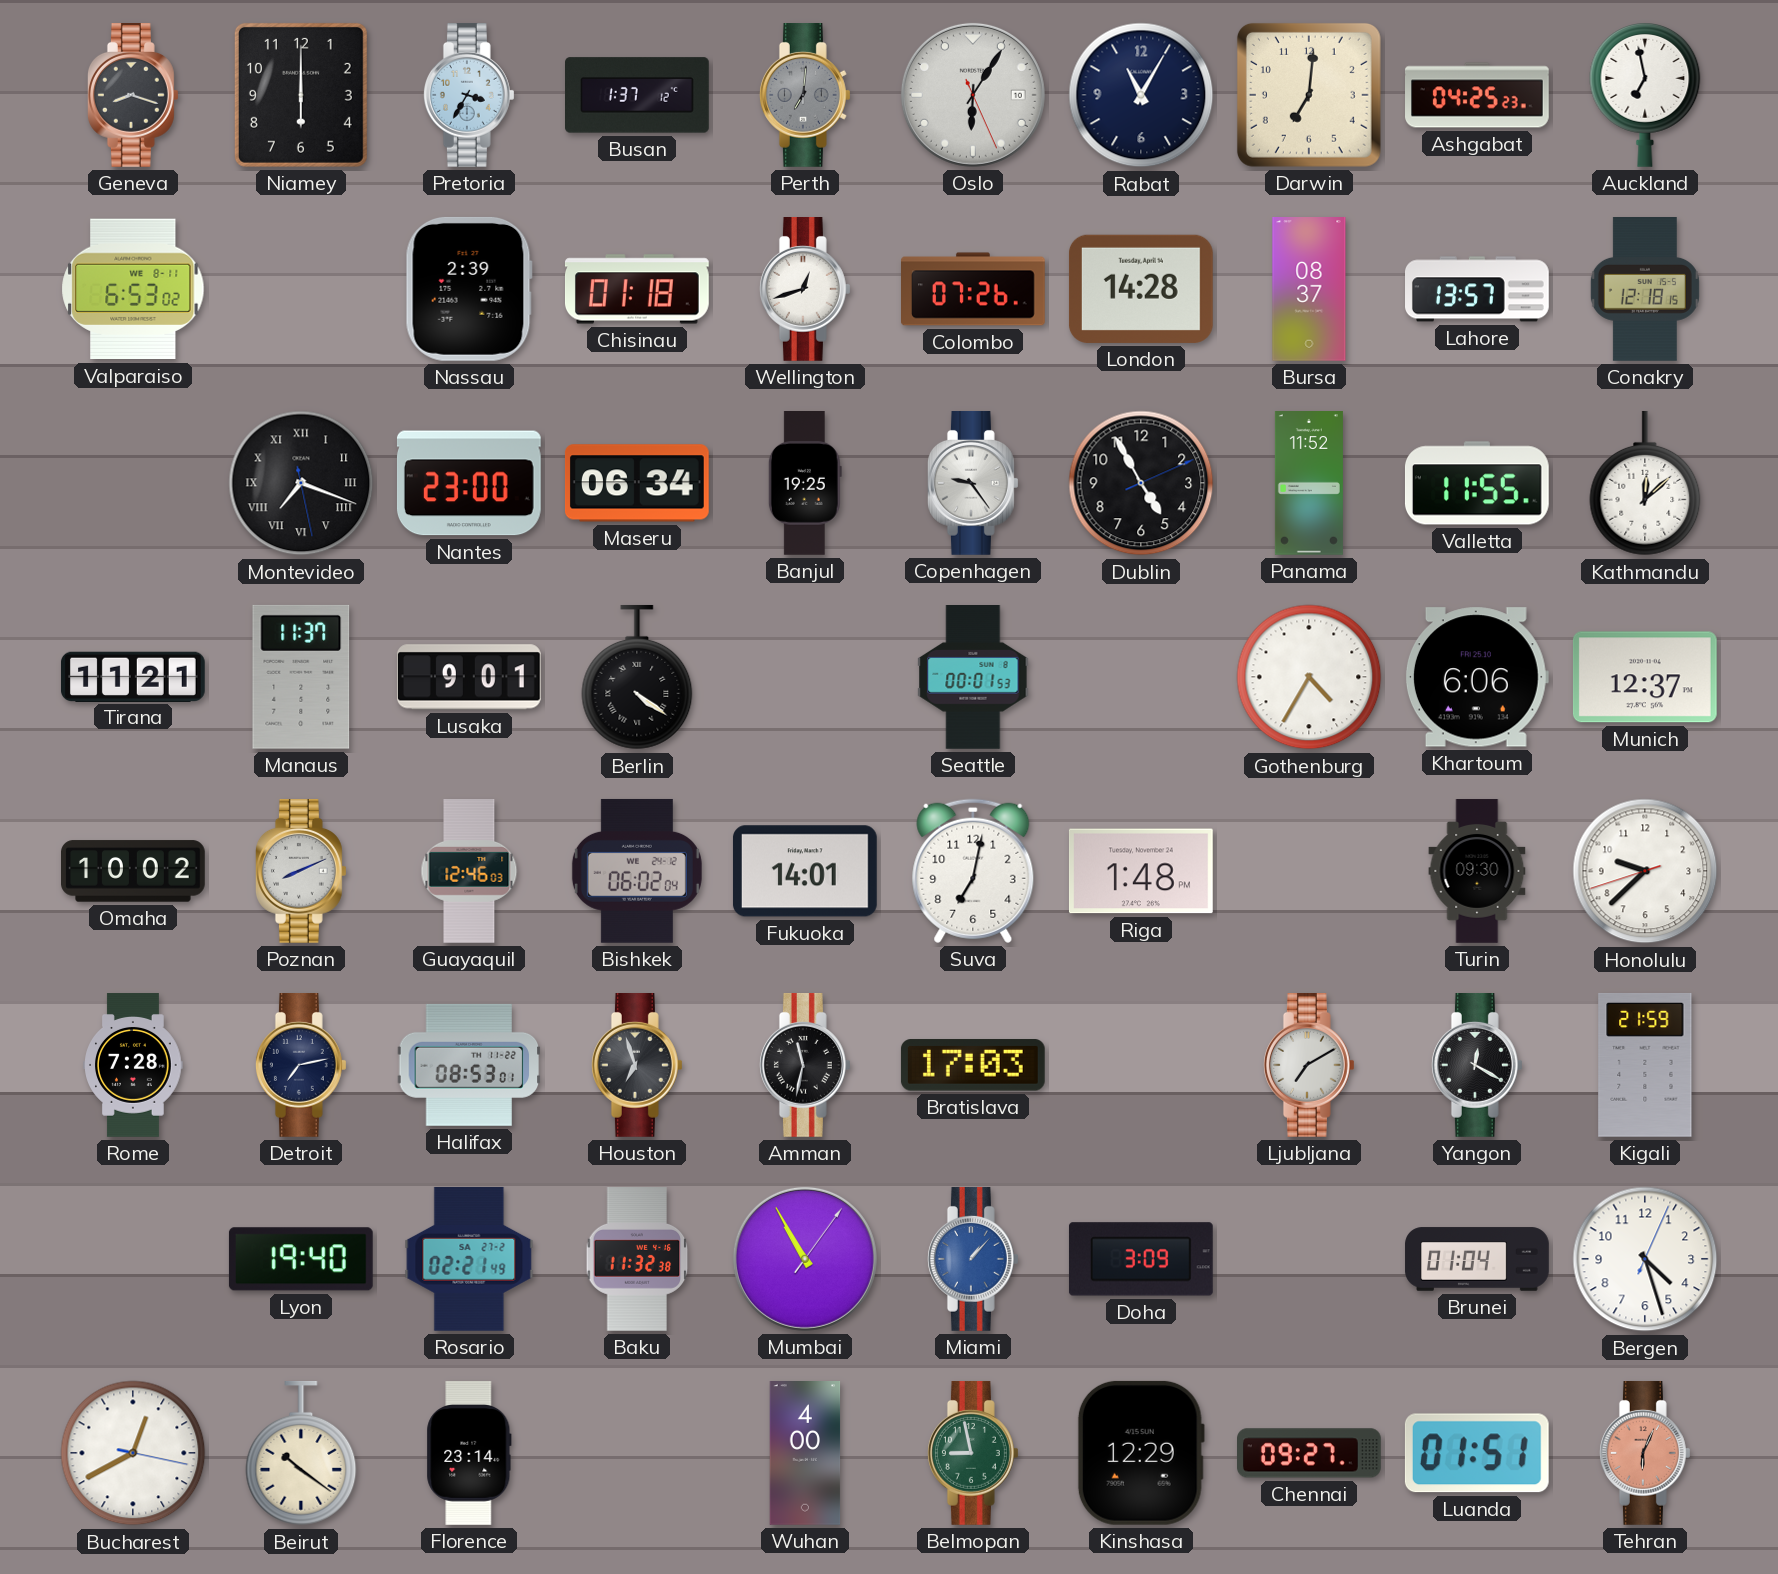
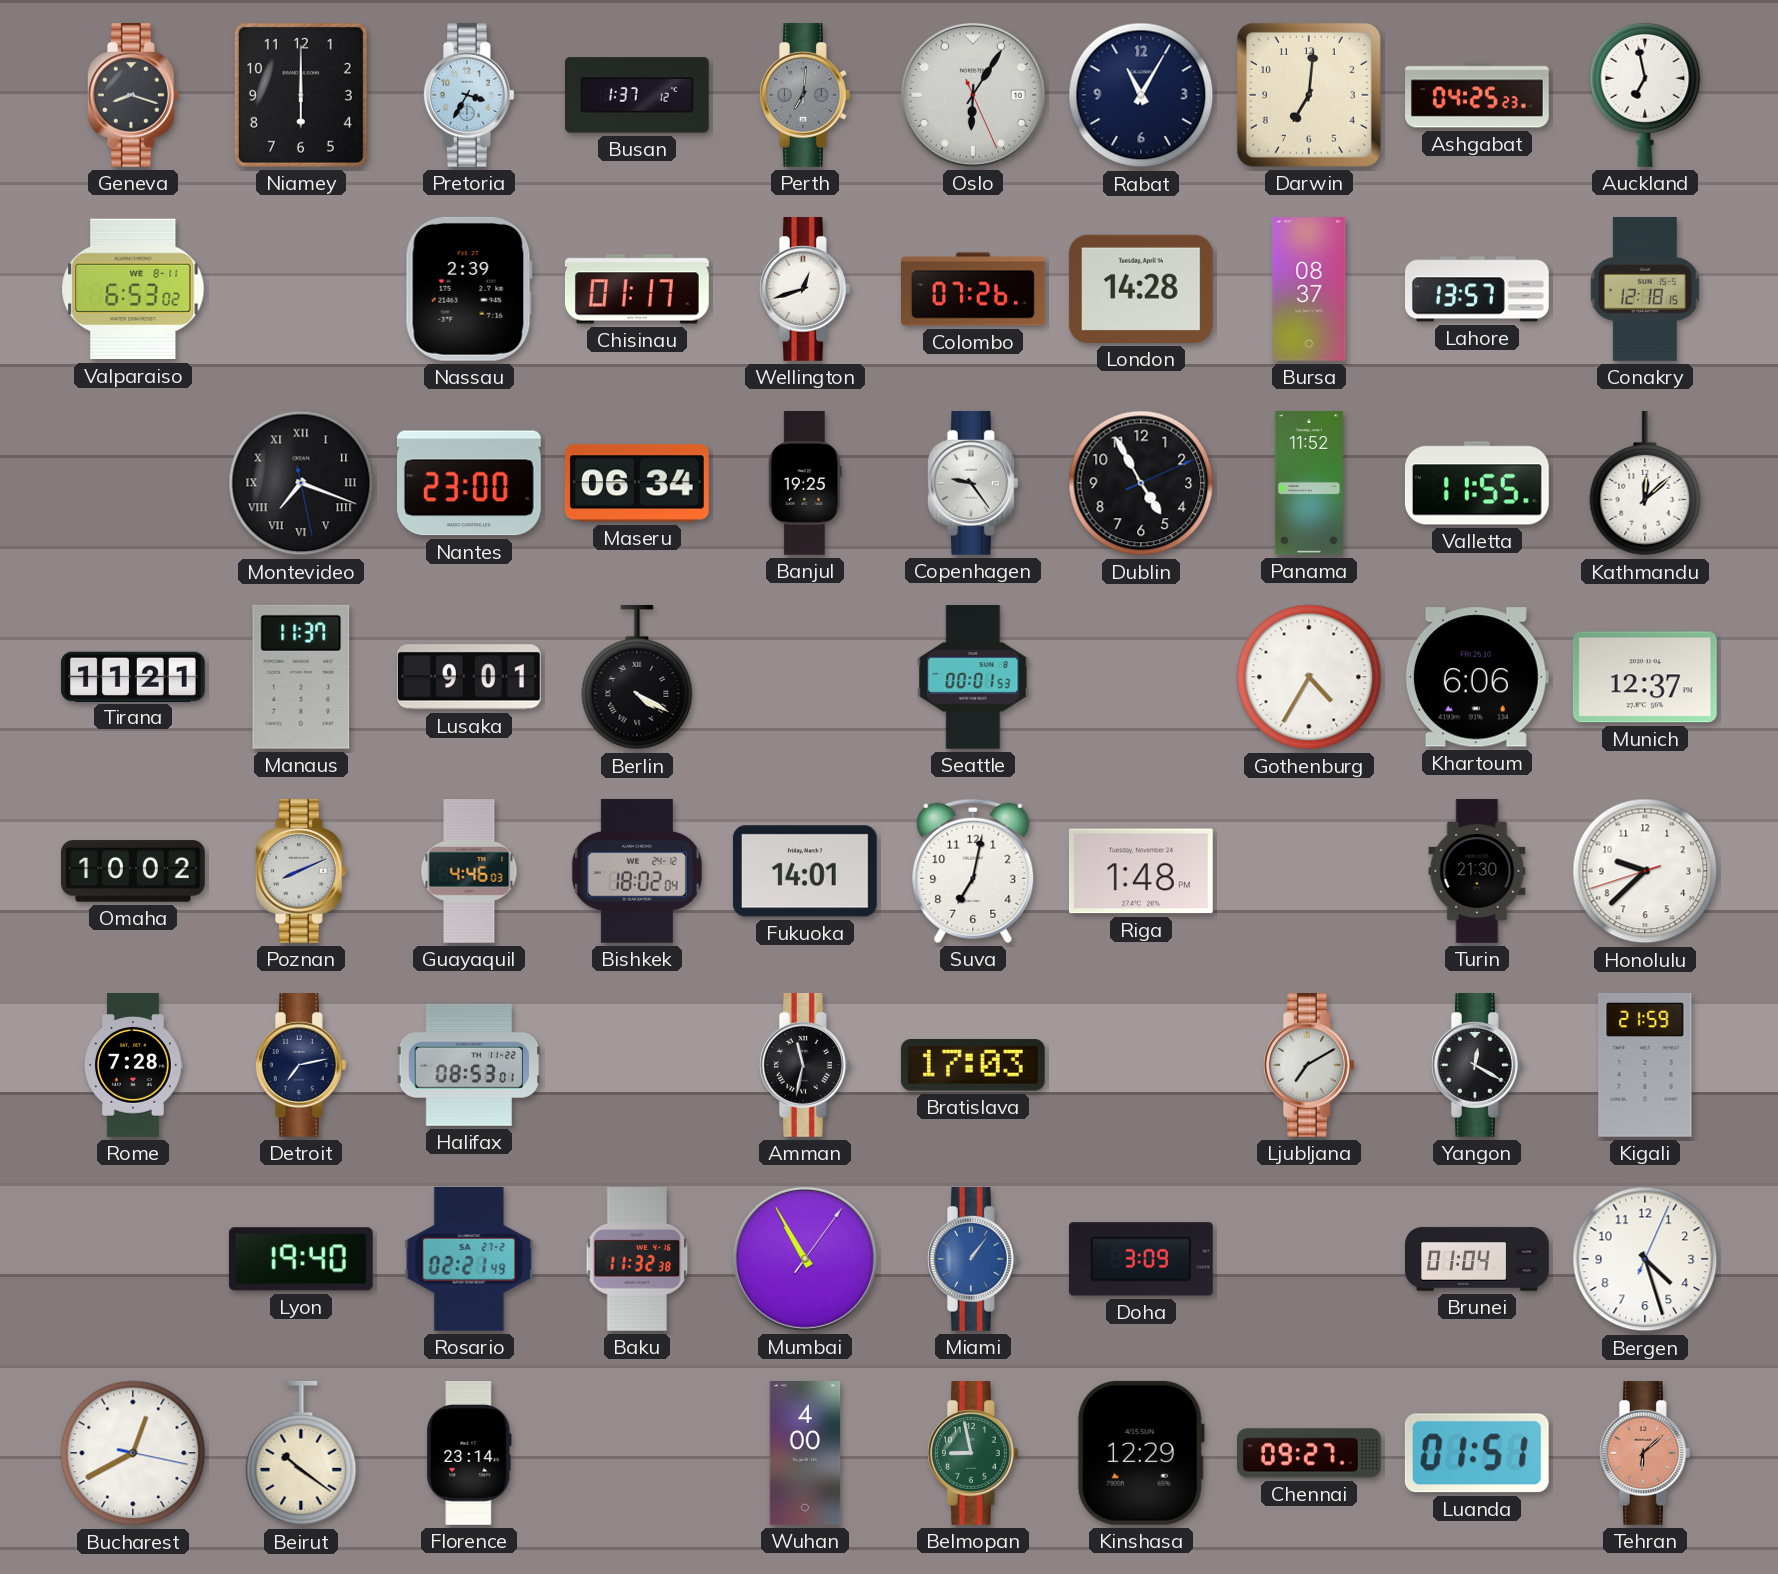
Chisinau: 01:18 -> 01:17
Berlin: 4:21 -> 4:20
Guayaquil: 12:46 -> 4:46
Bishkek: 06:02 -> 18:02
Turin: 09:30 -> 21:30
Houston: 6:57 -> none
Miami: 1:07 -> 1:06
Tehran: 6:04 -> 6:08
